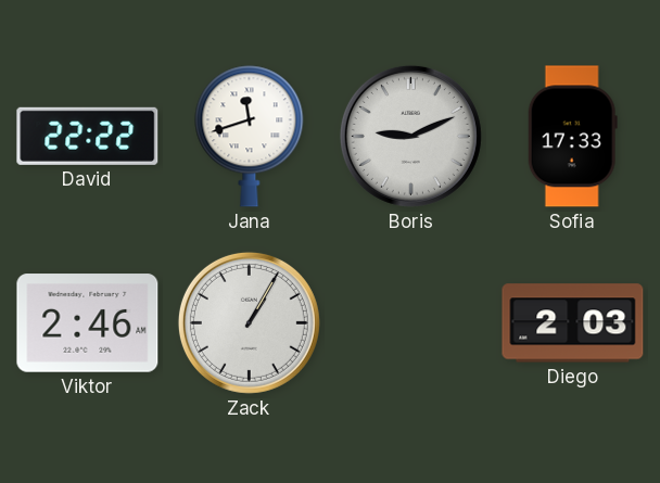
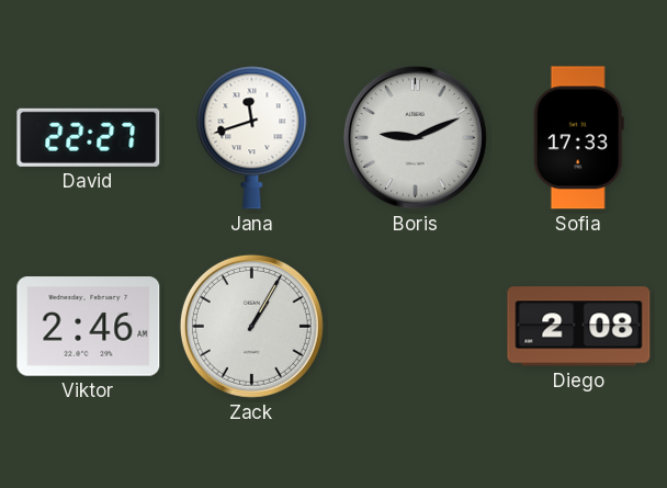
David: 22:22 -> 22:27
Diego: 2:03 -> 2:08
